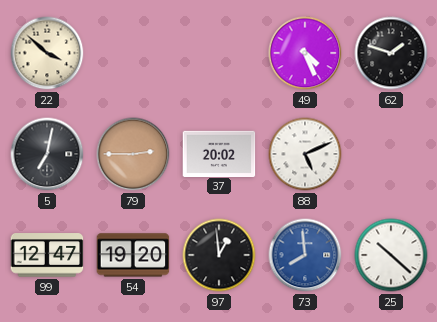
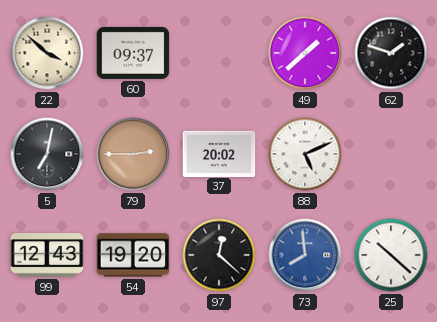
60: none -> 09:37
49: 4:26 -> 1:38
99: 12:47 -> 12:43
97: 12:59 -> 12:22
